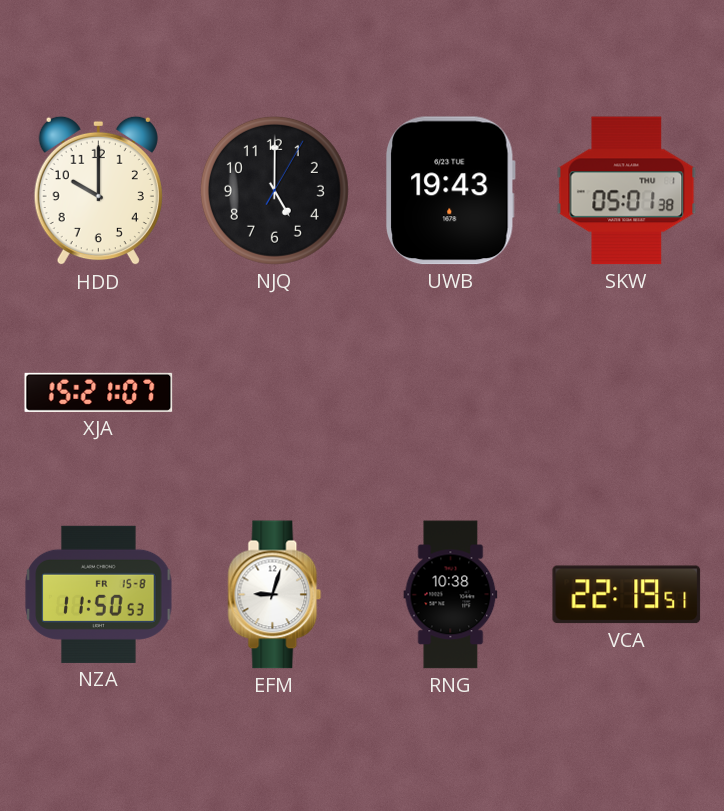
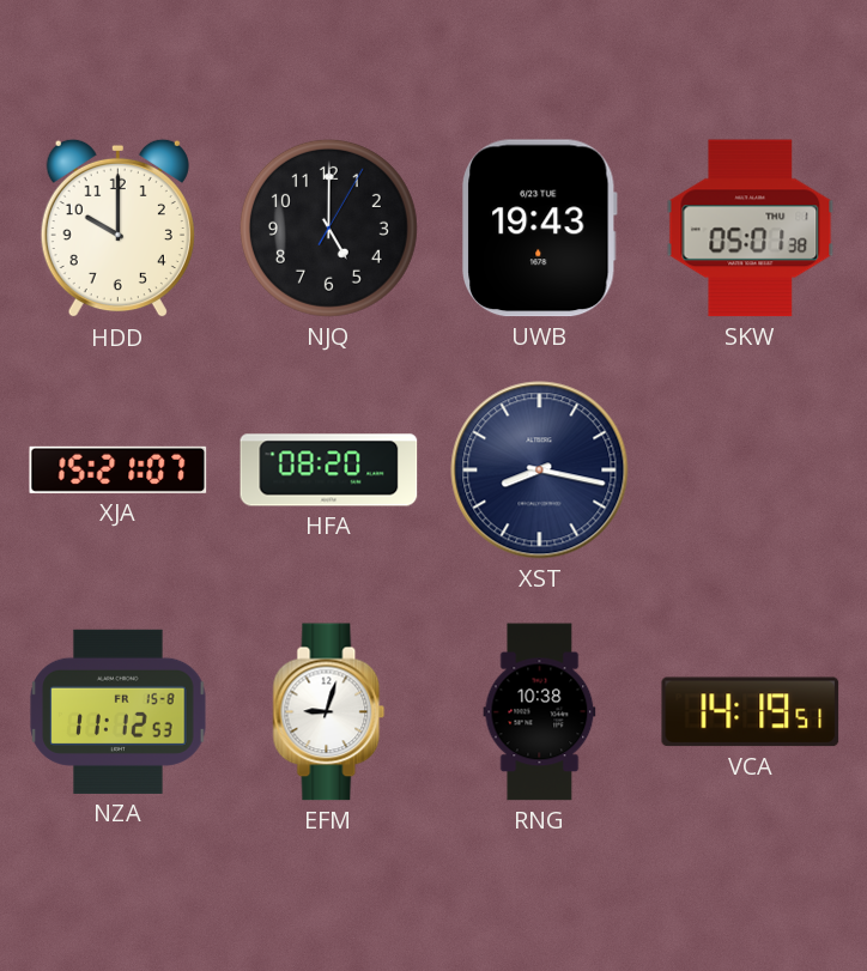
HFA: none -> 08:20
XST: none -> 8:17
NZA: 11:50 -> 11:12
VCA: 22:19 -> 14:19
